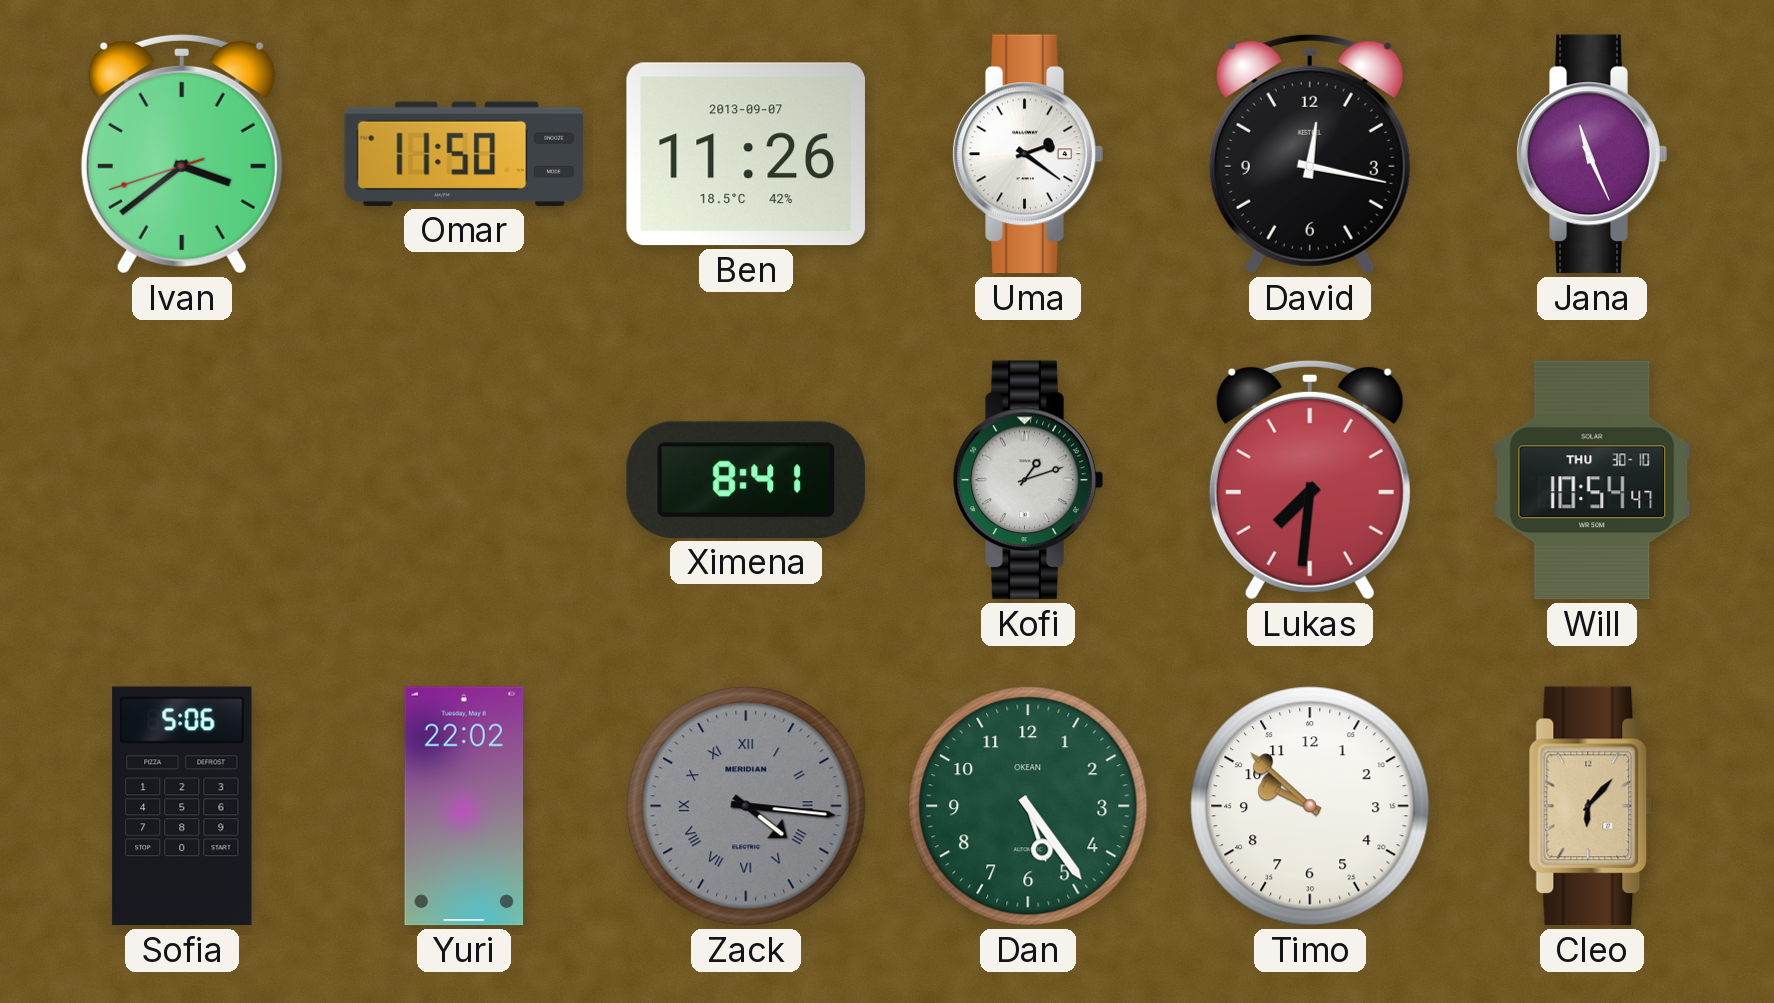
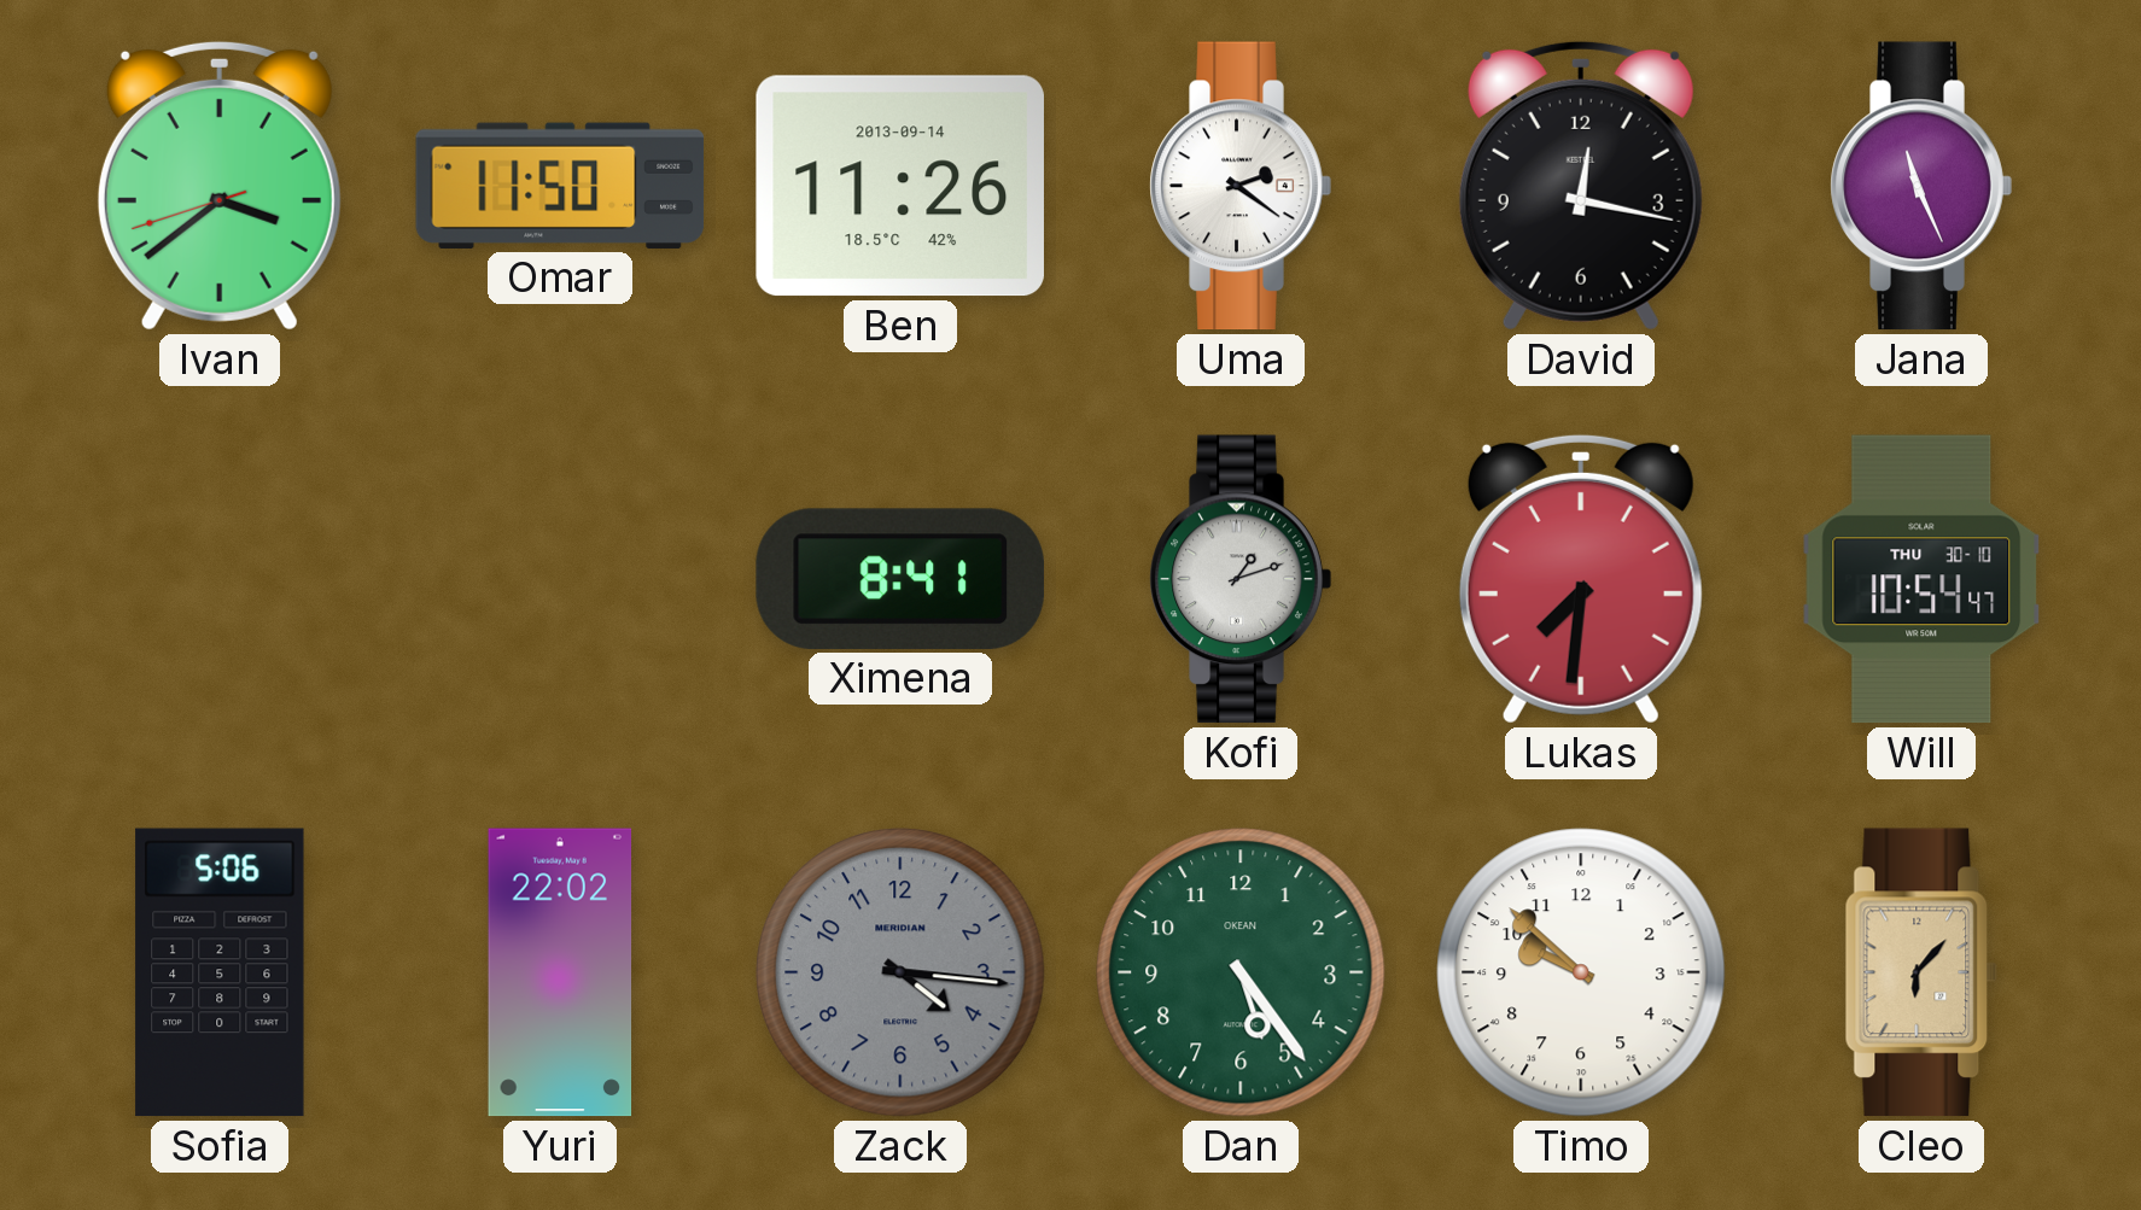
Ben date: 2013-09-07 -> 2013-09-14
Zack numerals: Roman -> Arabic
